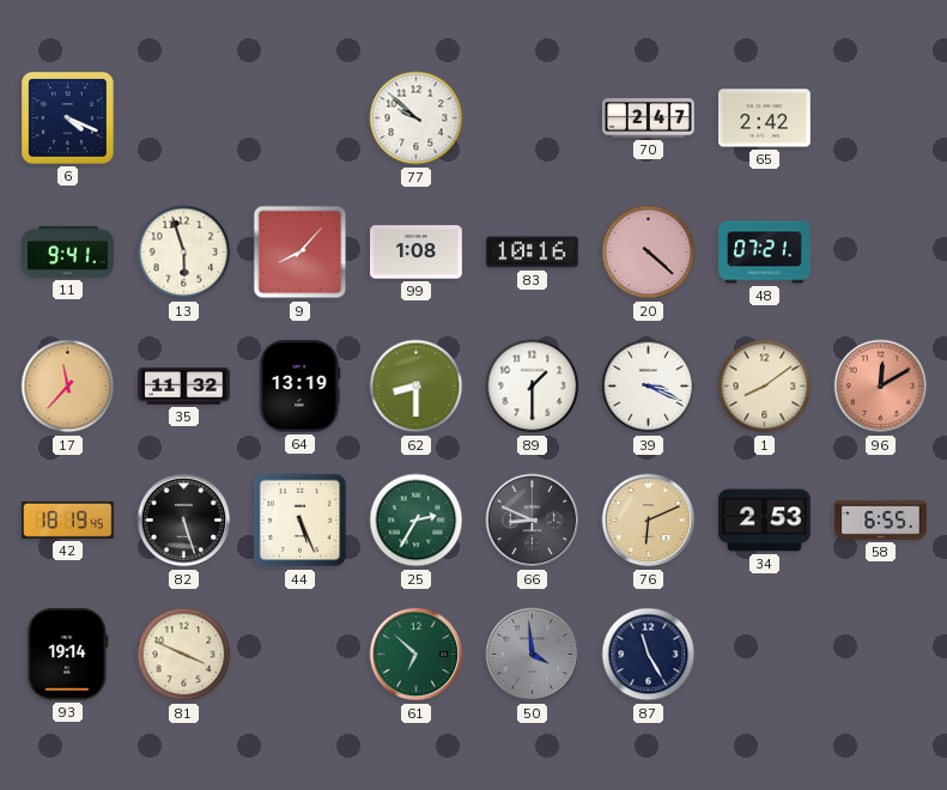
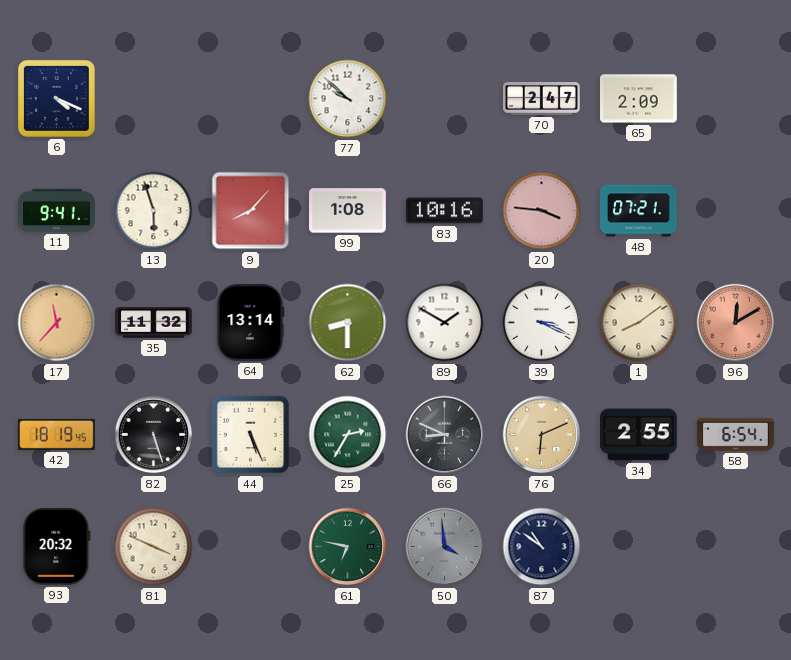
65: 2:42 -> 2:09
20: 4:22 -> 3:46
64: 13:19 -> 13:14
89: 1:30 -> 1:50
34: 2:53 -> 2:55
58: 6:55 -> 6:54
93: 19:14 -> 20:32
61: 6:52 -> 6:47
87: 11:25 -> 10:51
